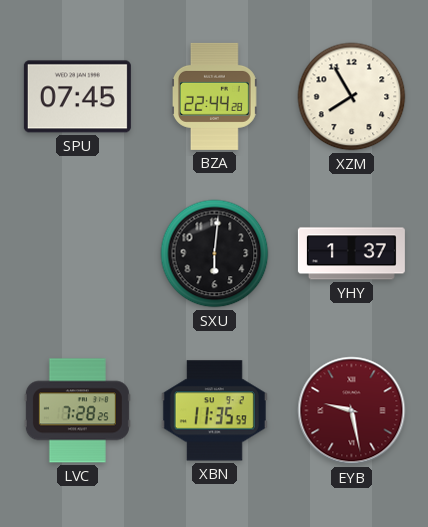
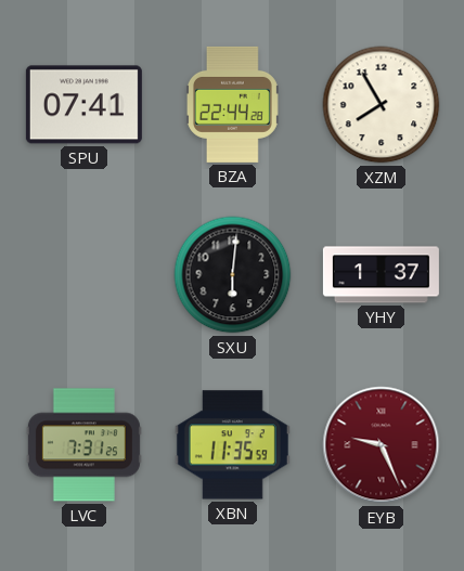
SPU: 07:45 -> 07:41
LVC: 7:28 -> 7:31
EYB: 9:28 -> 9:26
